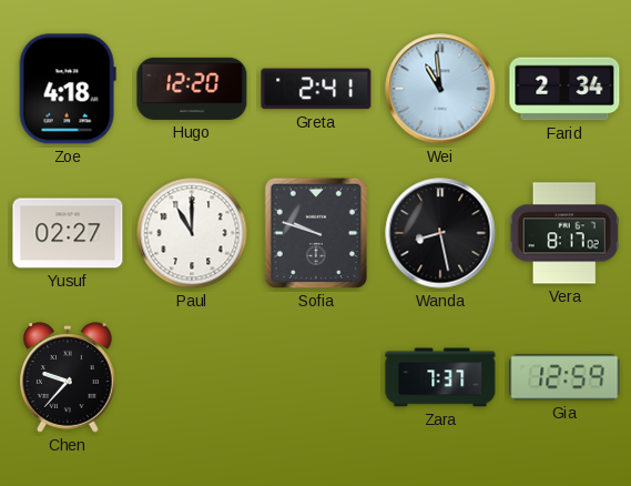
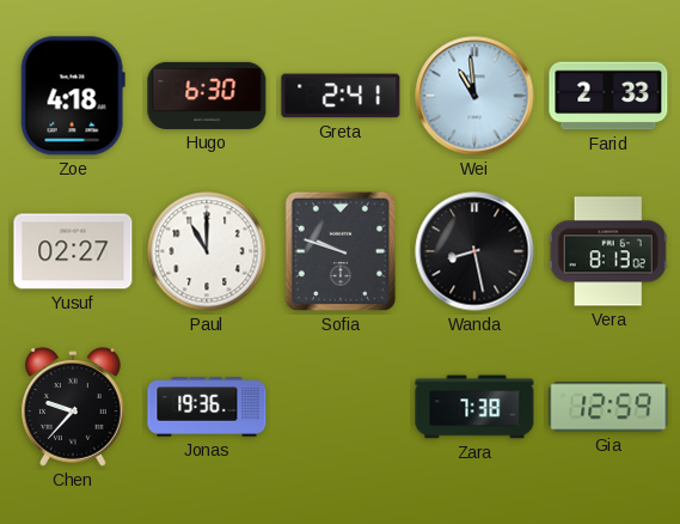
Hugo: 12:20 -> 6:30
Farid: 2:34 -> 2:33
Vera: 8:17 -> 8:13
Jonas: none -> 19:36
Zara: 7:37 -> 7:38
